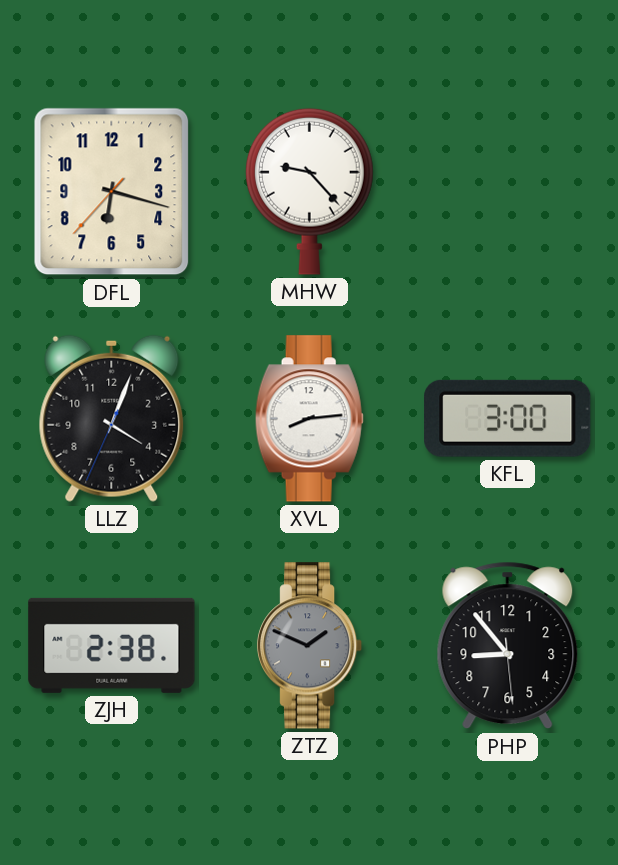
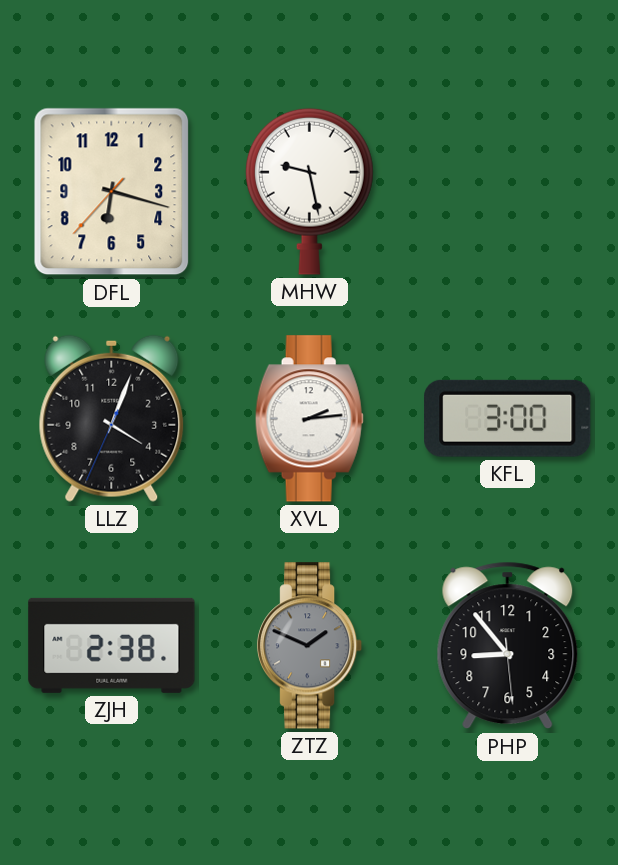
MHW: 9:23 -> 9:28
XVL: 8:14 -> 2:14
